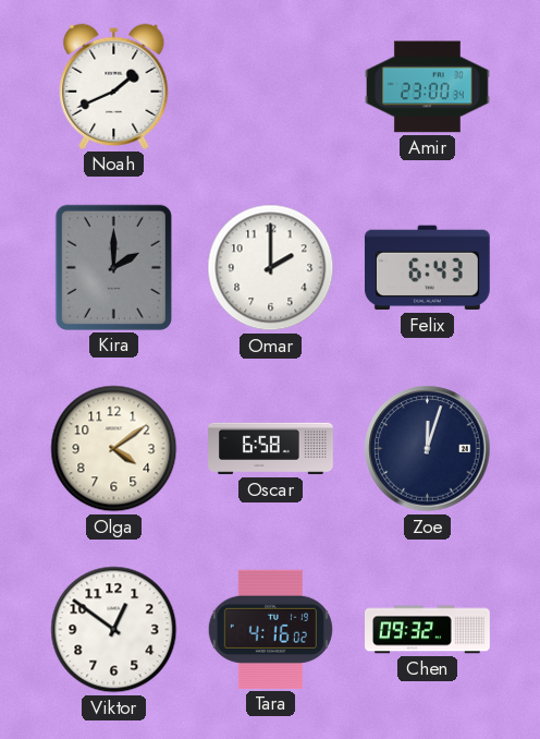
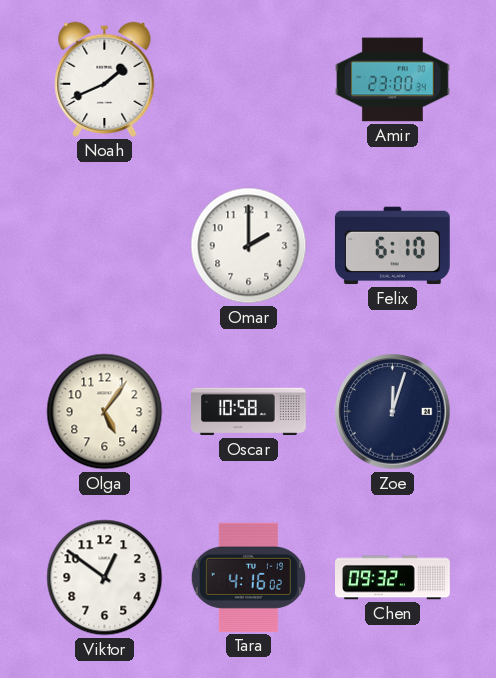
Kira: 2:00 -> none
Felix: 6:43 -> 6:10
Olga: 4:09 -> 5:06
Oscar: 6:58 -> 10:58
